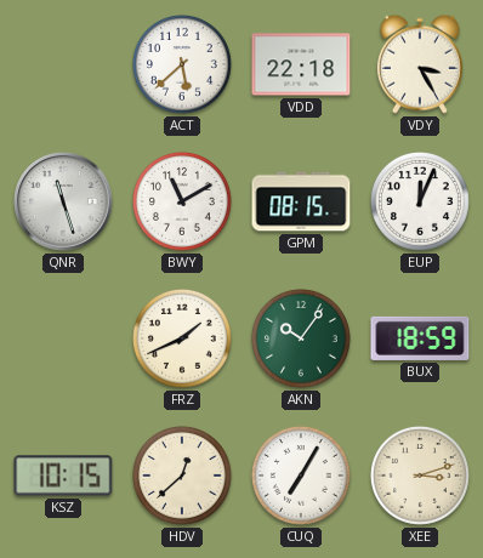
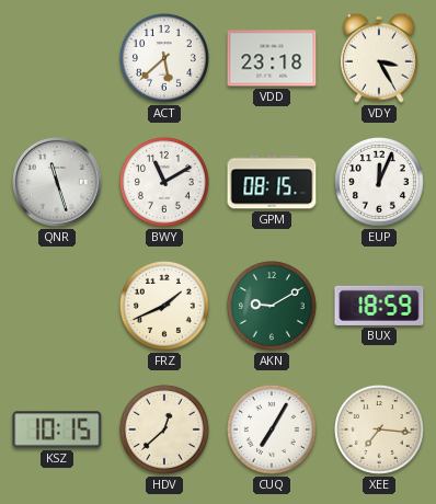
VDD: 22:18 -> 23:18
AKN: 10:06 -> 9:10
XEE: 3:12 -> 7:16
